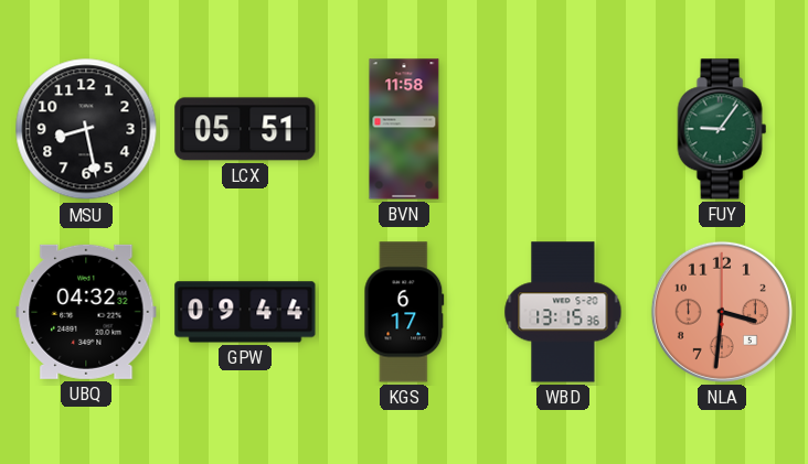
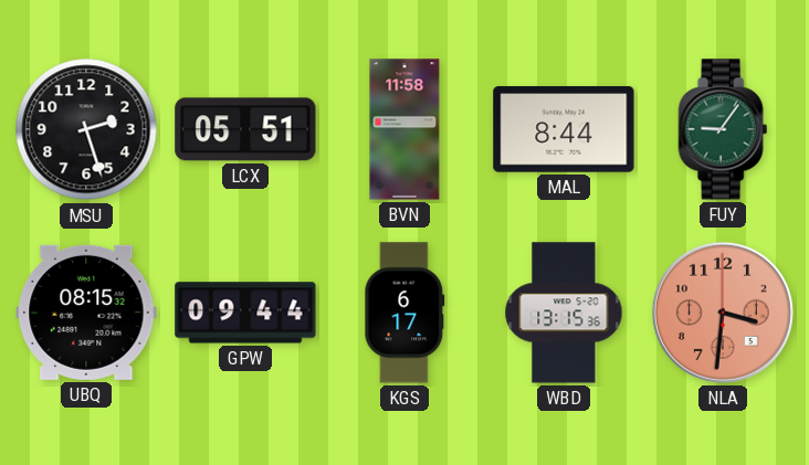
MSU: 8:28 -> 2:27
MAL: none -> 8:44
UBQ: 04:32 -> 08:15
